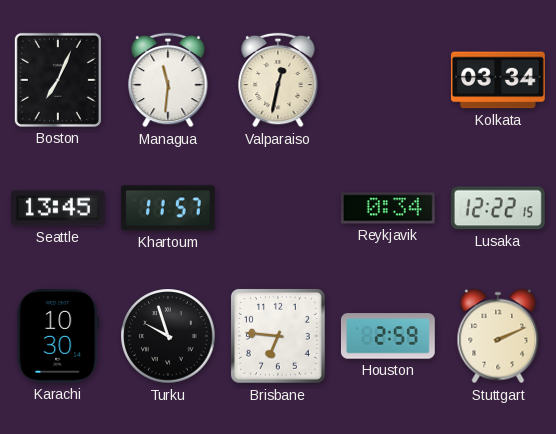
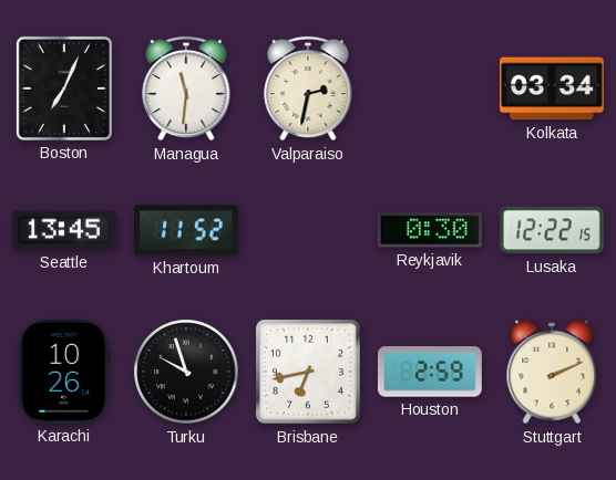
Valparaiso: 12:32 -> 2:32
Khartoum: 11:57 -> 11:52
Reykjavik: 0:34 -> 0:30
Karachi: 10:30 -> 10:26
Brisbane: 6:46 -> 6:43
